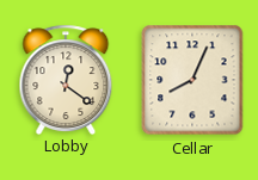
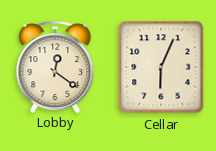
Cellar: 8:04 -> 6:04
